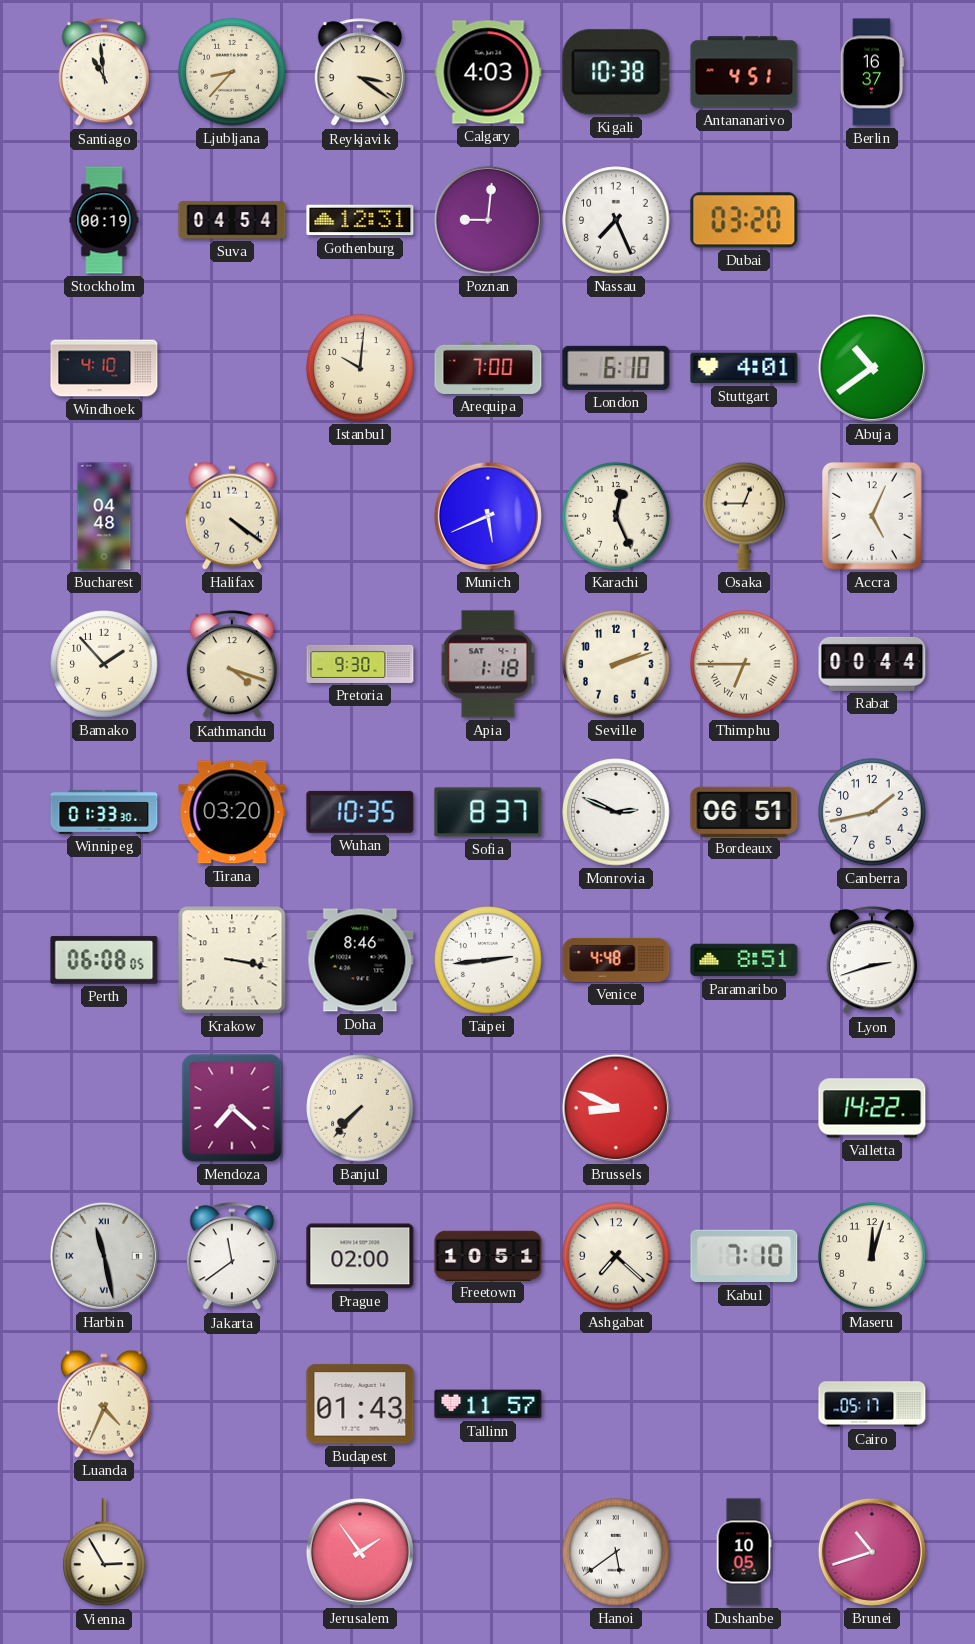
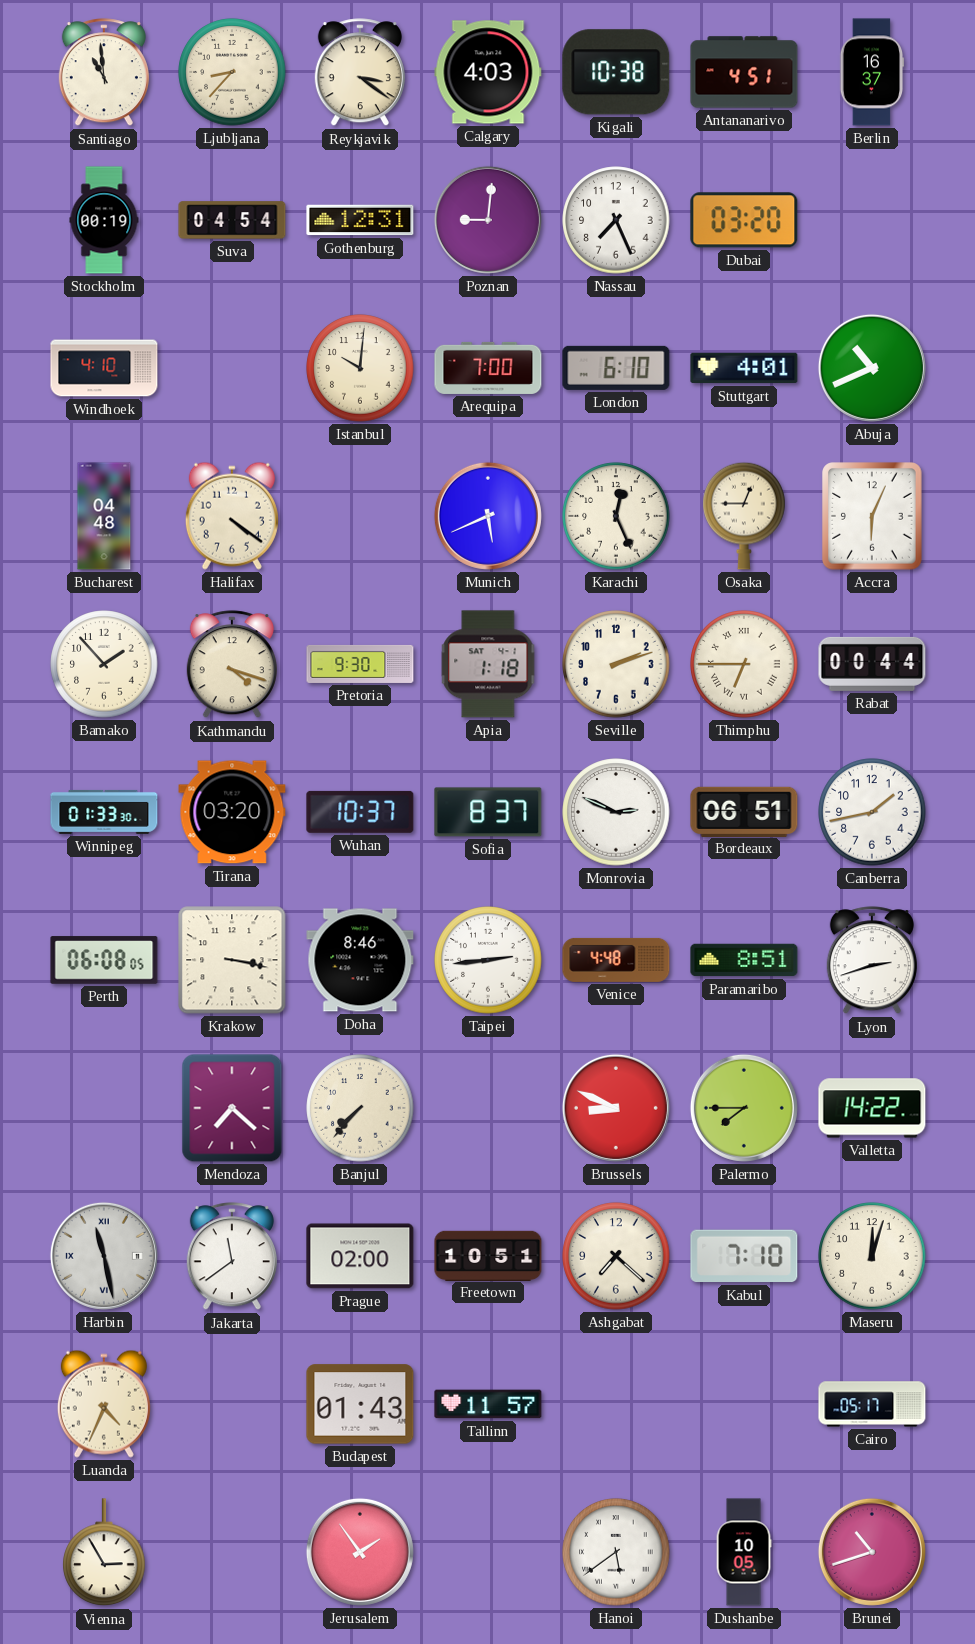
Abuja: 10:39 -> 10:41
Accra: 5:04 -> 6:04
Wuhan: 10:35 -> 10:37
Palermo: none -> 7:45
